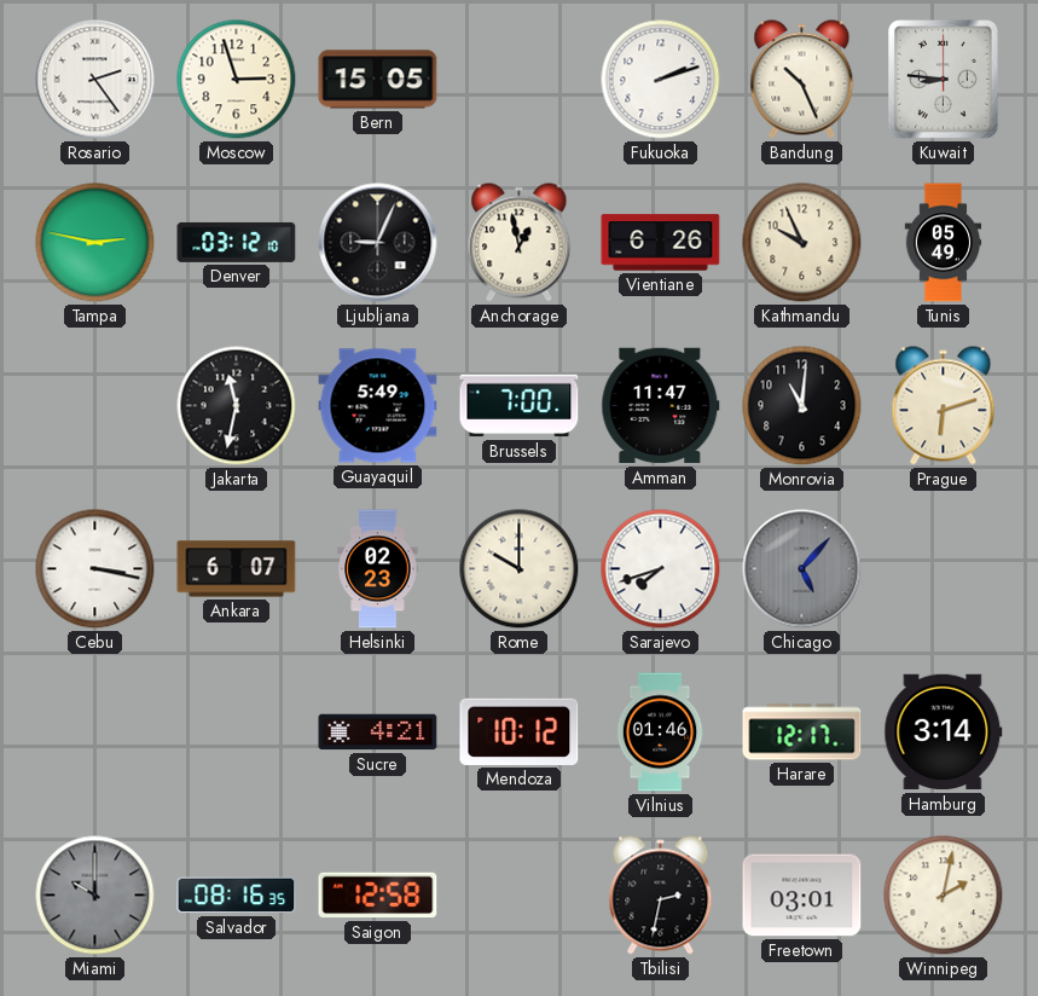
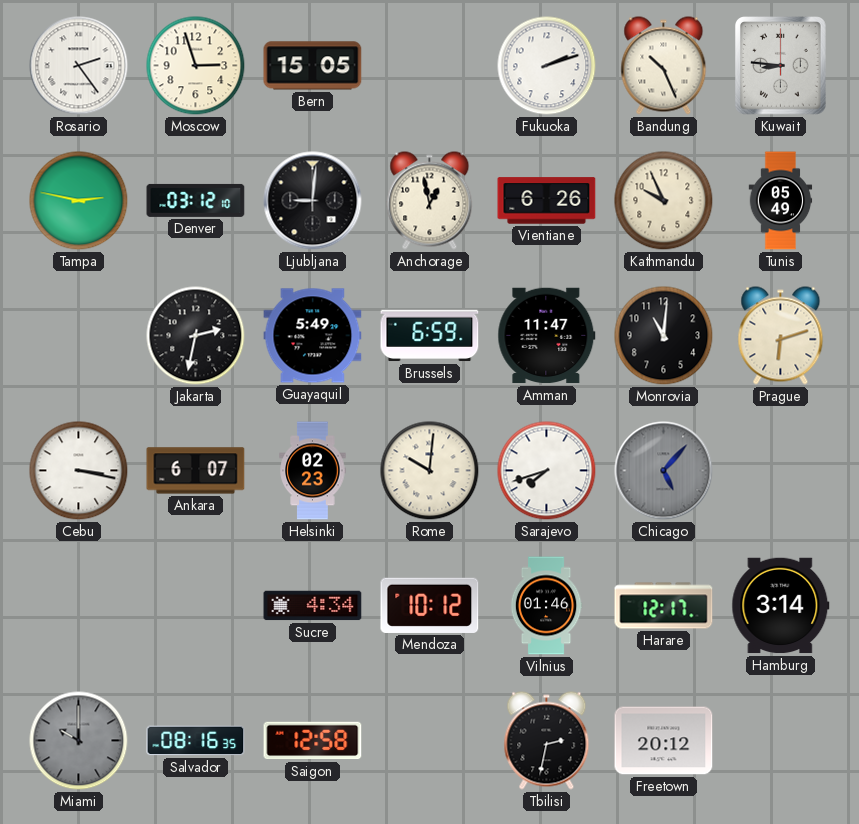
Ljubljana: 9:04 -> 9:01
Jakarta: 11:32 -> 2:32
Brussels: 7:00 -> 6:59
Rome: 10:00 -> 10:01
Sucre: 4:21 -> 4:34
Freetown: 03:01 -> 20:12
Winnipeg: 2:02 -> none
